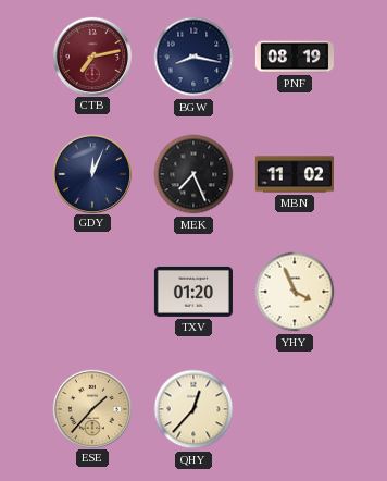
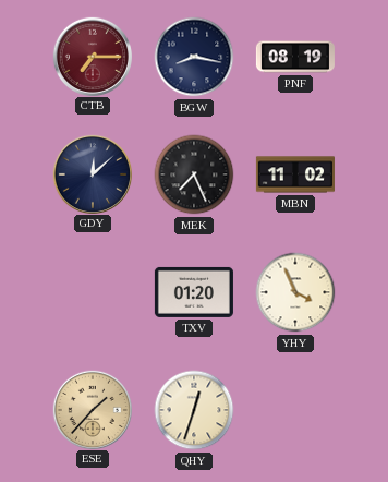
CTB: 7:13 -> 7:15
GDY: 12:04 -> 12:08
QHY: 12:37 -> 12:33
